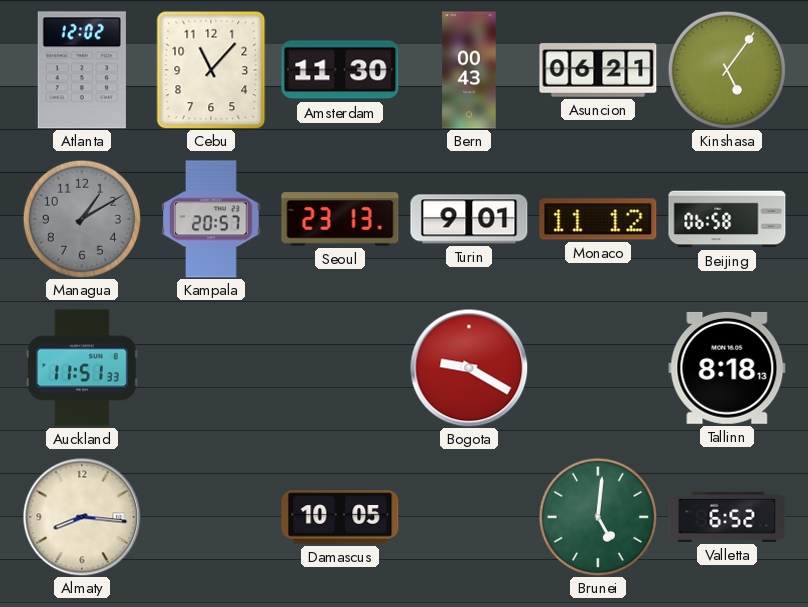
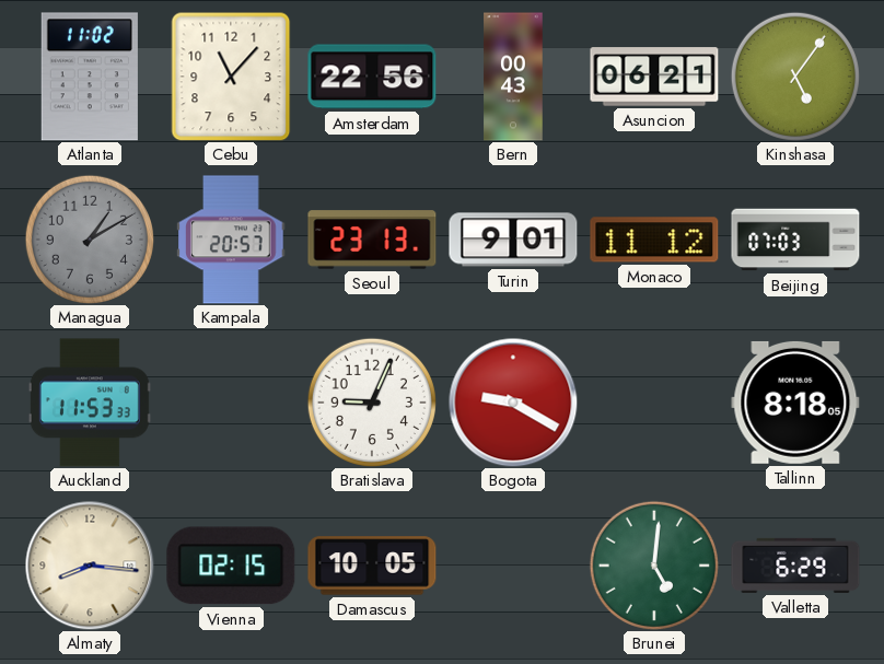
Atlanta: 12:02 -> 11:02
Amsterdam: 11:30 -> 22:56
Beijing: 06:58 -> 07:03
Auckland: 11:51 -> 11:53
Bratislava: none -> 9:04
Tallinn: 8:18:13 -> 8:18:05
Vienna: none -> 02:15
Valletta: 6:52 -> 6:29
